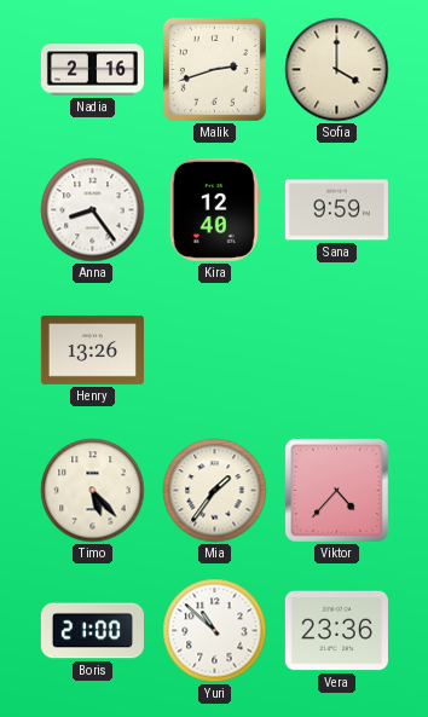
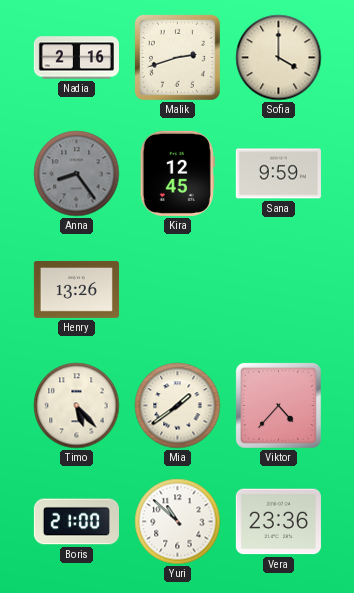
Anna dial: white -> grey
Kira: 12:40 -> 12:45
Mia: 1:36 -> 1:39
